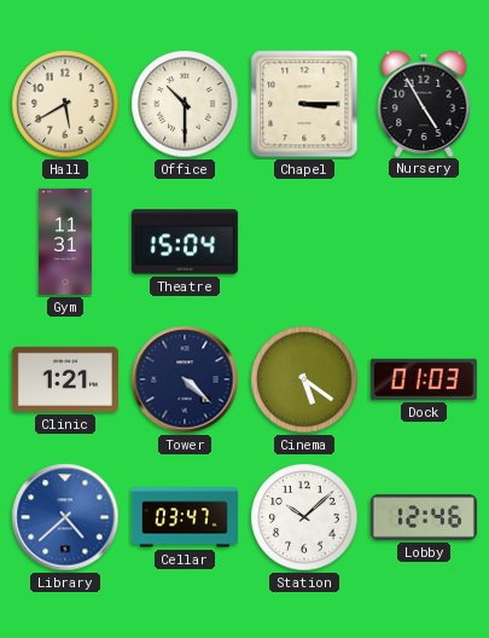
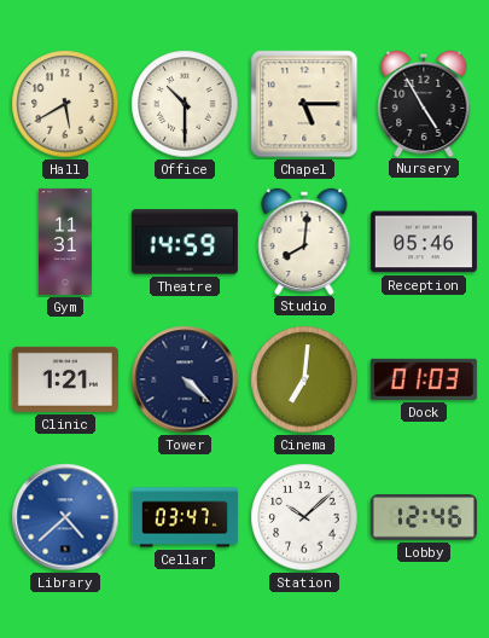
Chapel: 3:15 -> 5:15
Theatre: 15:04 -> 14:59
Studio: none -> 8:01
Reception: none -> 05:46
Cinema: 5:21 -> 7:01
